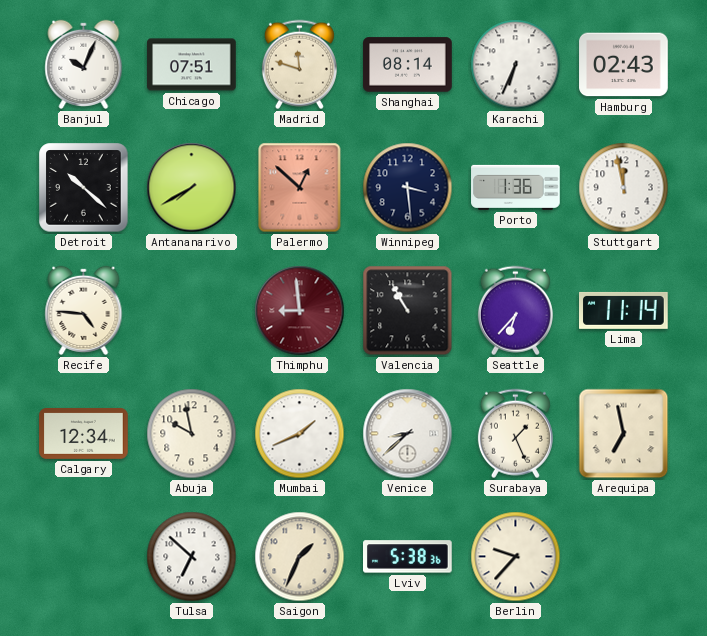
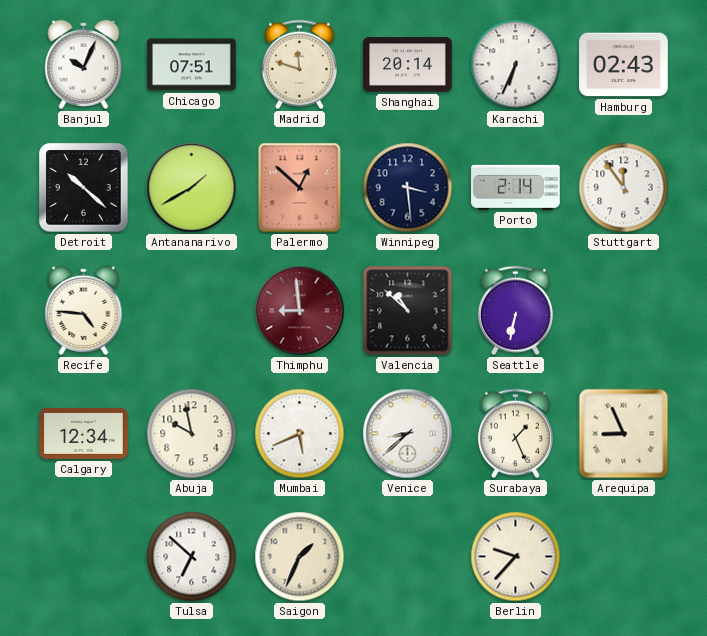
Shanghai: 08:14 -> 20:14
Antananarivo: 7:40 -> 1:40
Porto: 1:36 -> 2:14
Stuttgart: 11:58 -> 11:54
Valencia: 10:55 -> 10:52
Seattle: 6:37 -> 6:32
Lima: 11:14 -> none
Mumbai: 1:41 -> 5:41
Arequipa: 6:58 -> 8:56
Lviv: 5:38 -> none
